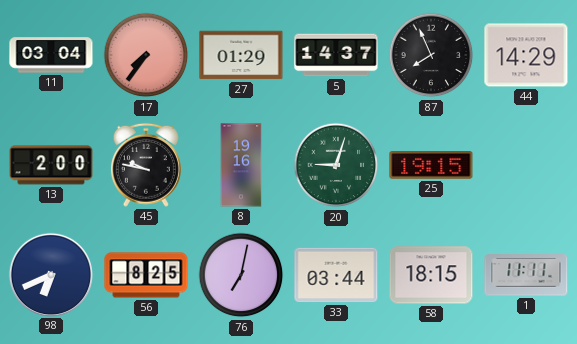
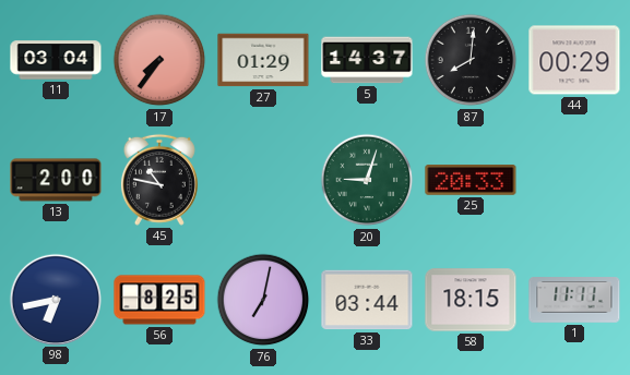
87: 7:56 -> 8:01
44: 14:29 -> 00:29
45: 9:47 -> 10:47
8: 19:16 -> none
25: 19:15 -> 20:33
98: 6:41 -> 6:43
